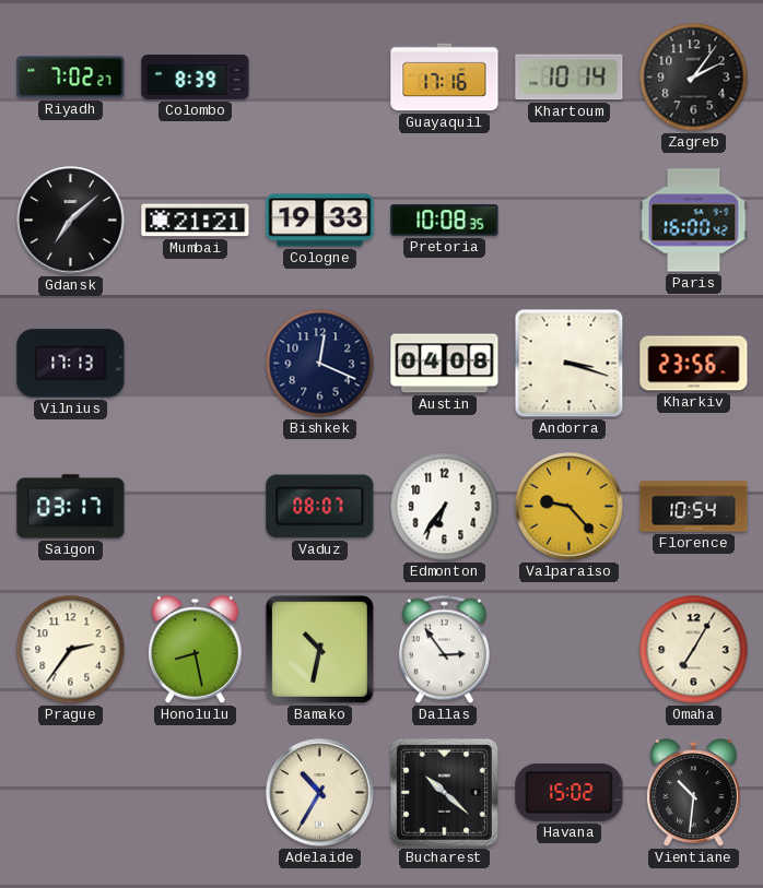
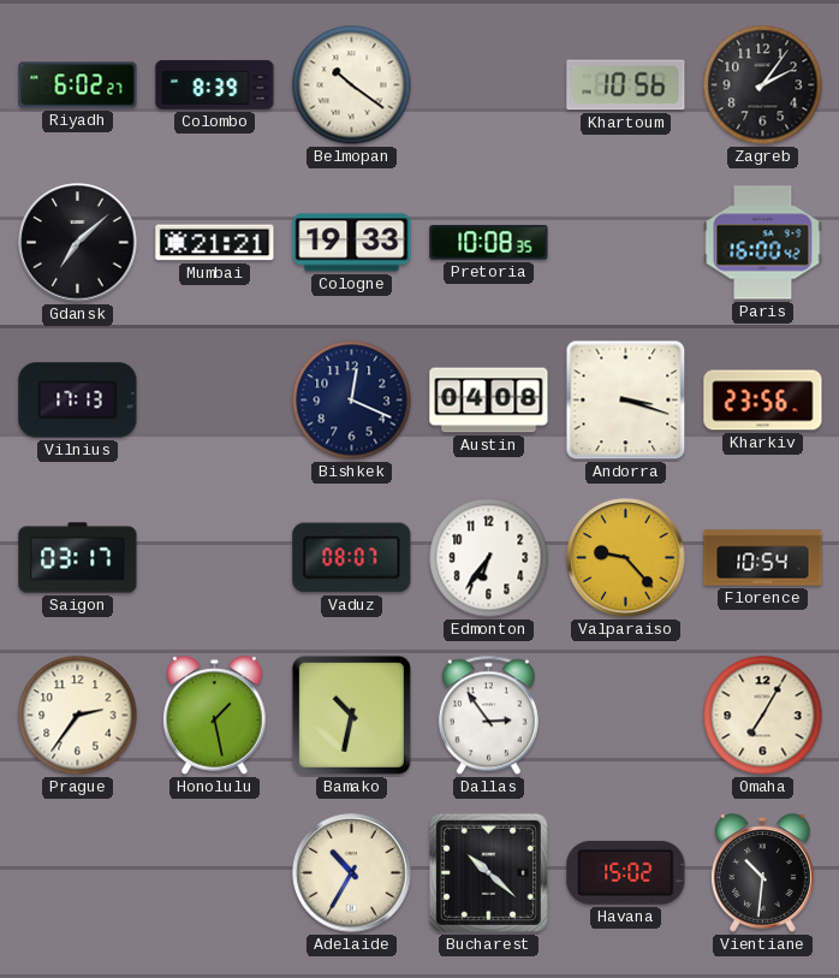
Riyadh: 7:02 -> 6:02
Belmopan: none -> 10:21
Guayaquil: 17:16 -> none
Khartoum: 10:14 -> 10:56
Honolulu: 8:28 -> 1:28
